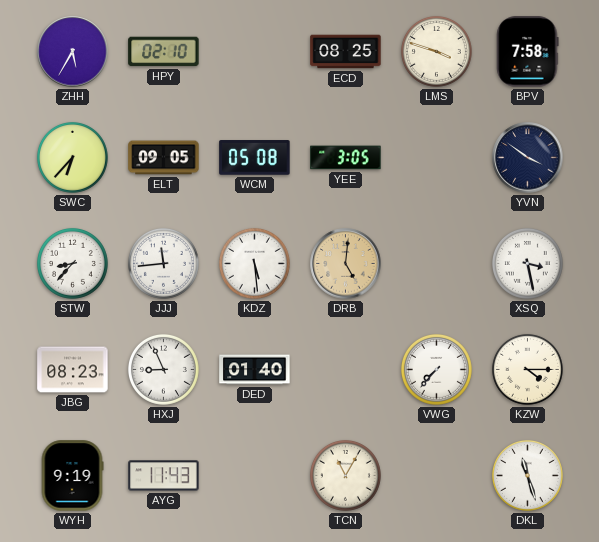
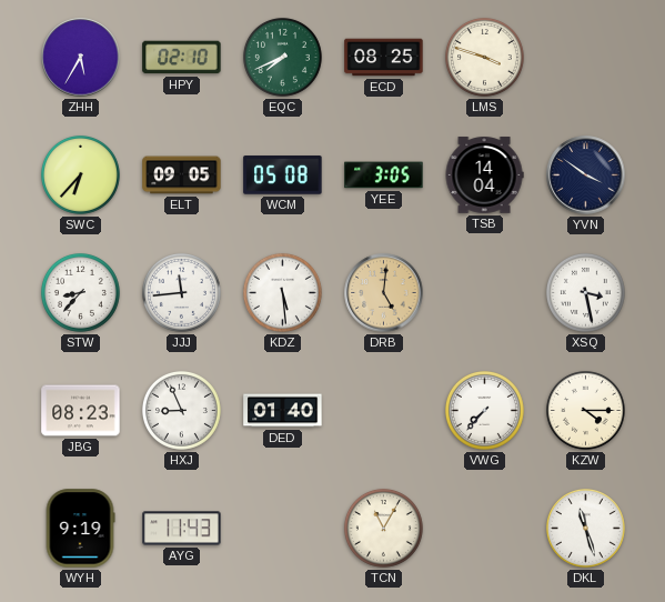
EQC: none -> 7:41
BPV: 7:58 -> none
TSB: none -> 14:04
